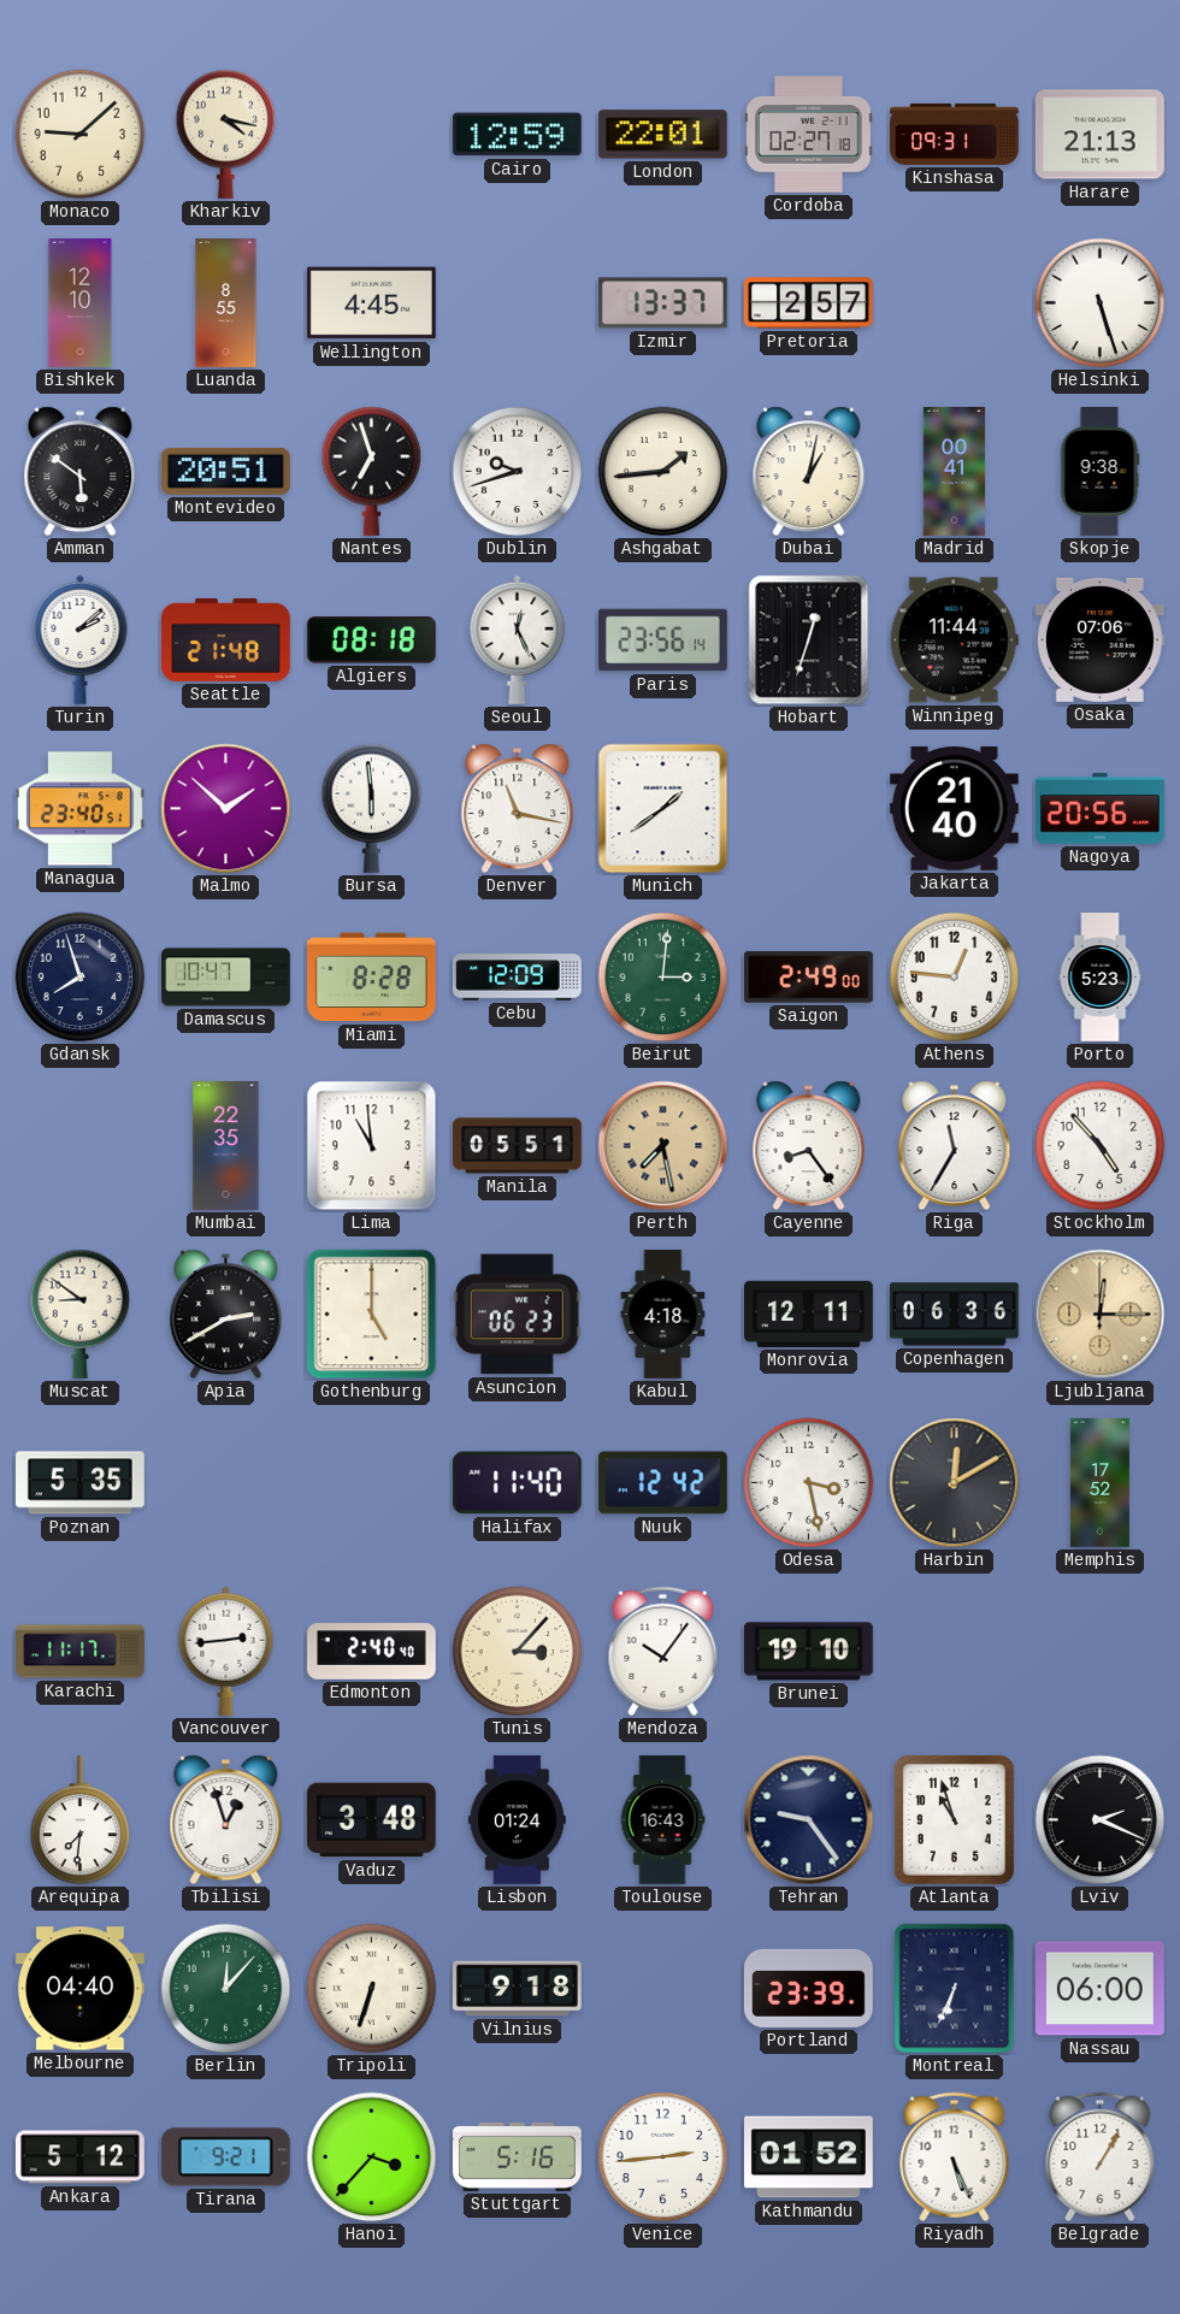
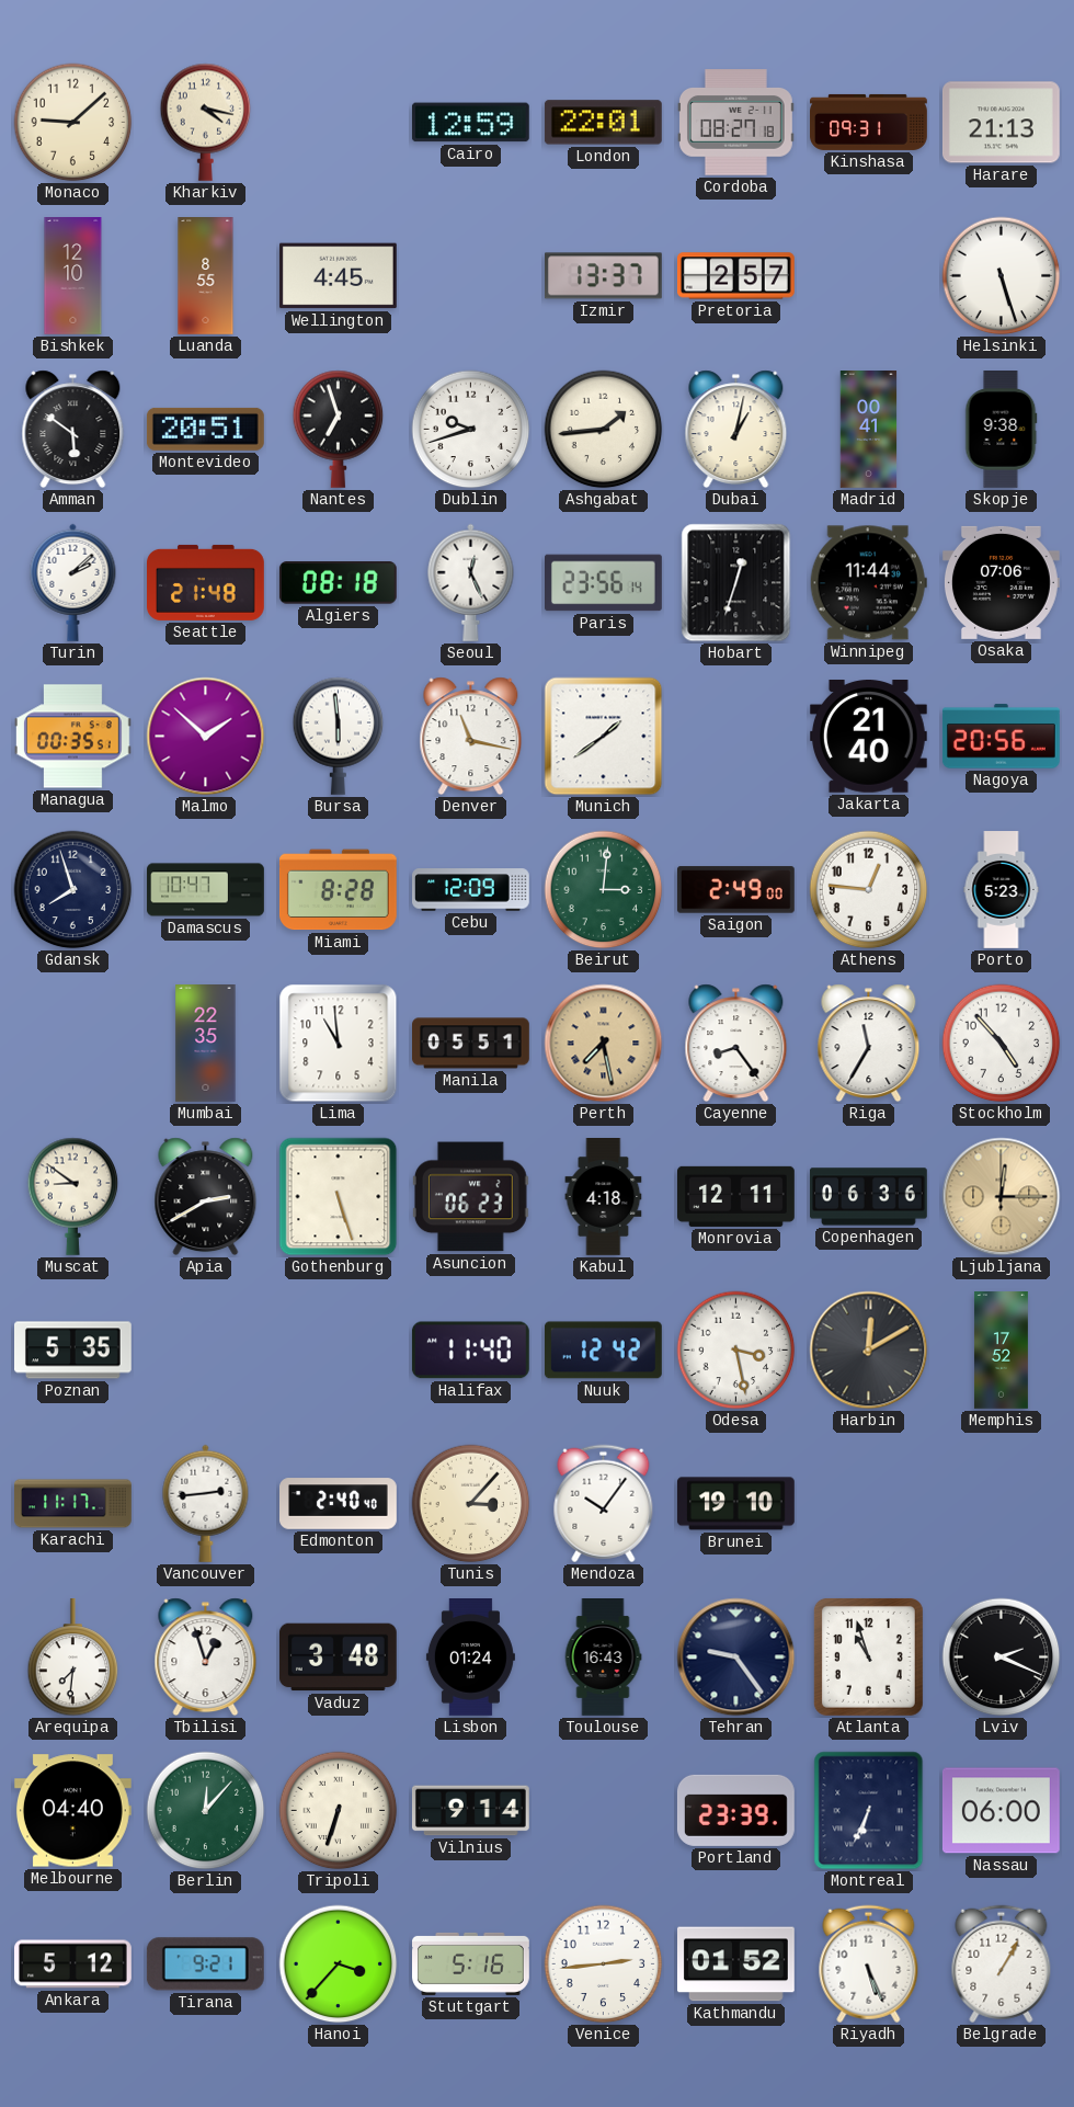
Cordoba: 02:27 -> 08:27
Managua: 23:40 -> 00:35
Gothenburg: 5:00 -> 5:27
Vilnius: 9:18 -> 9:14
